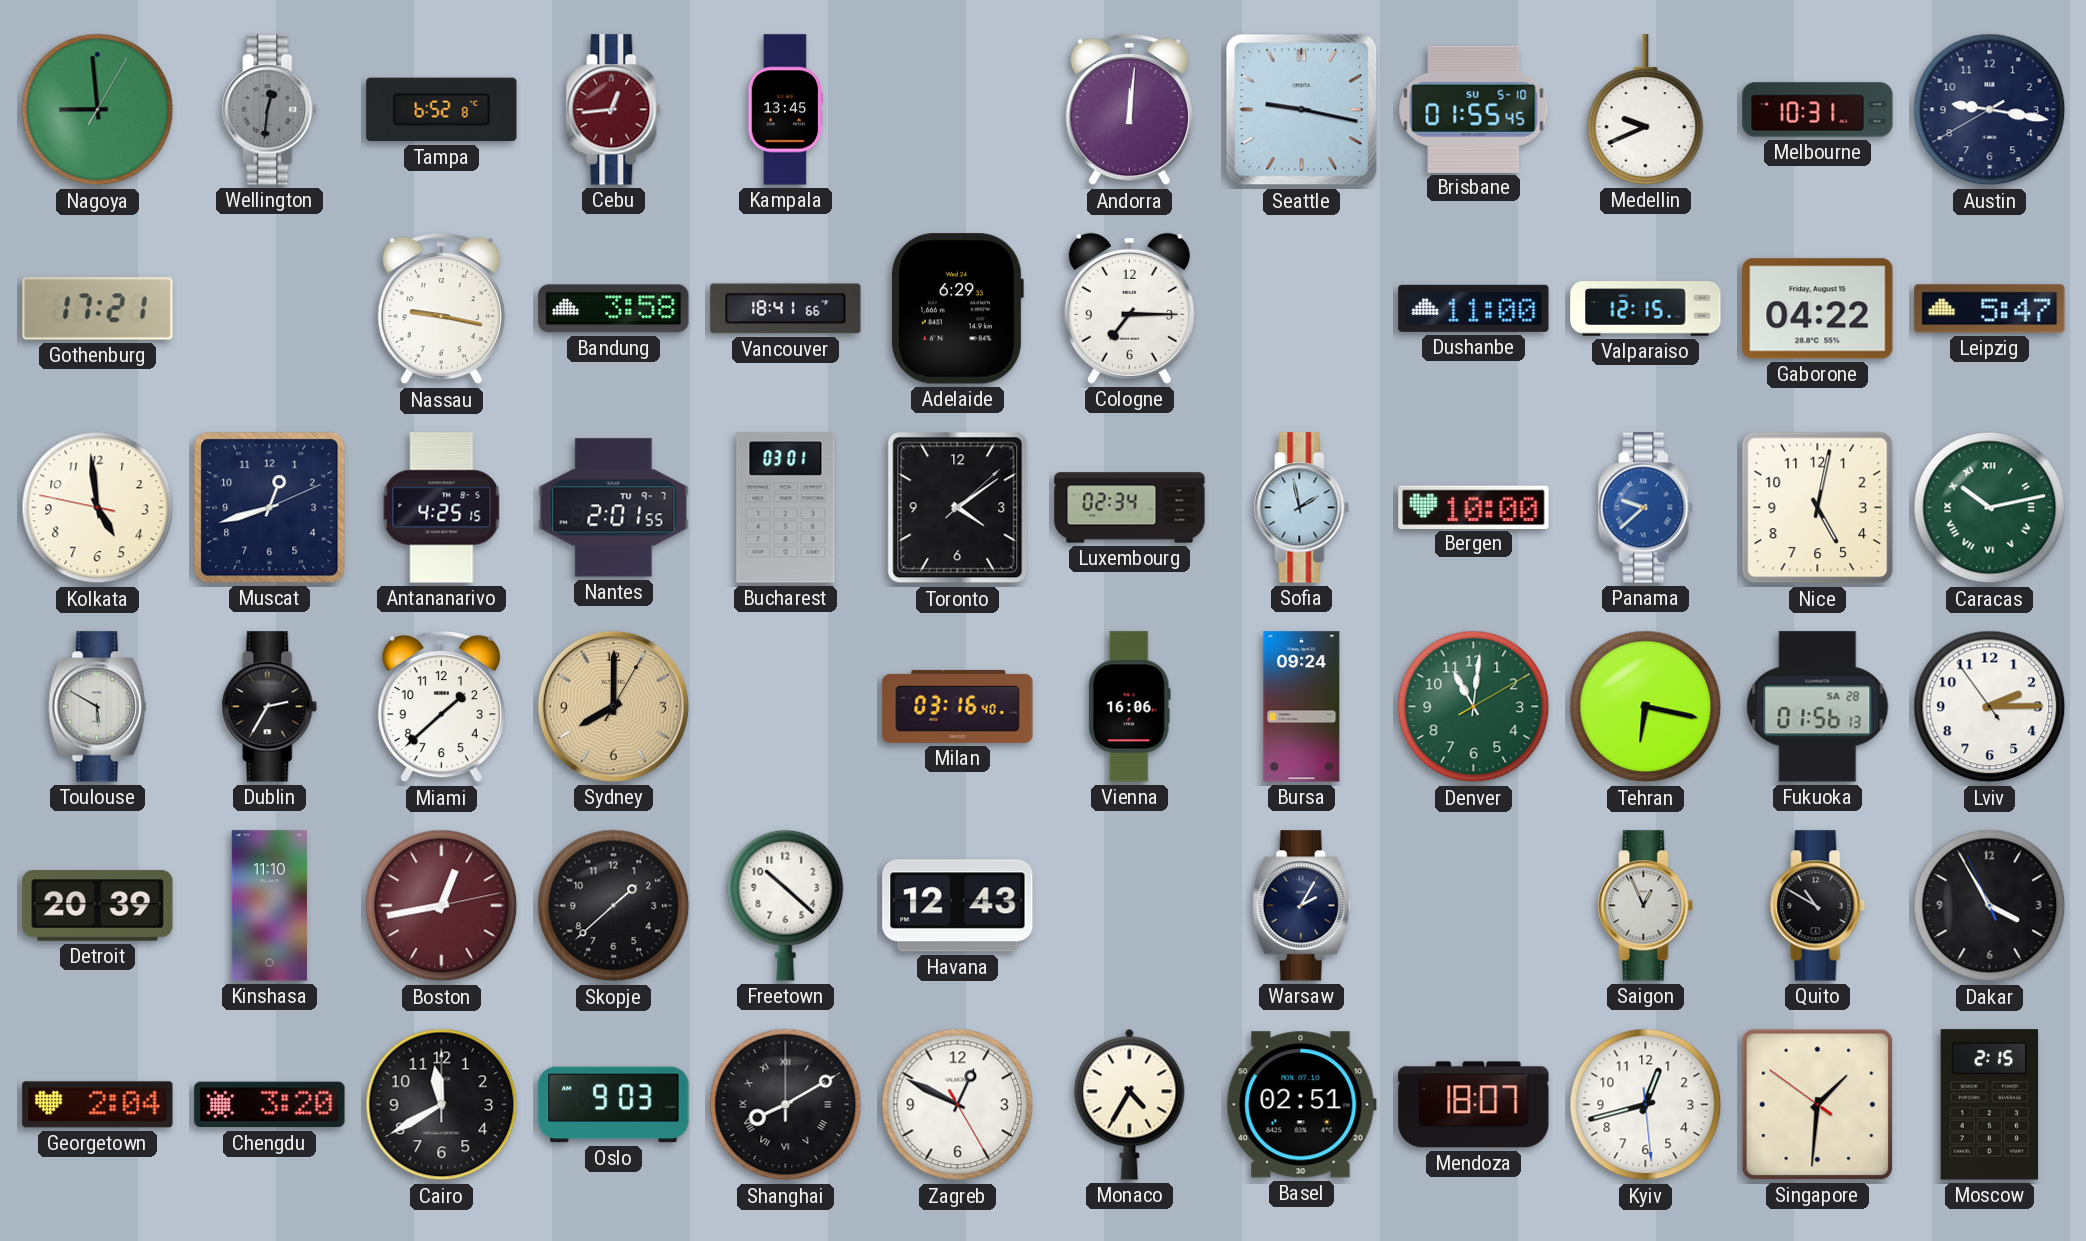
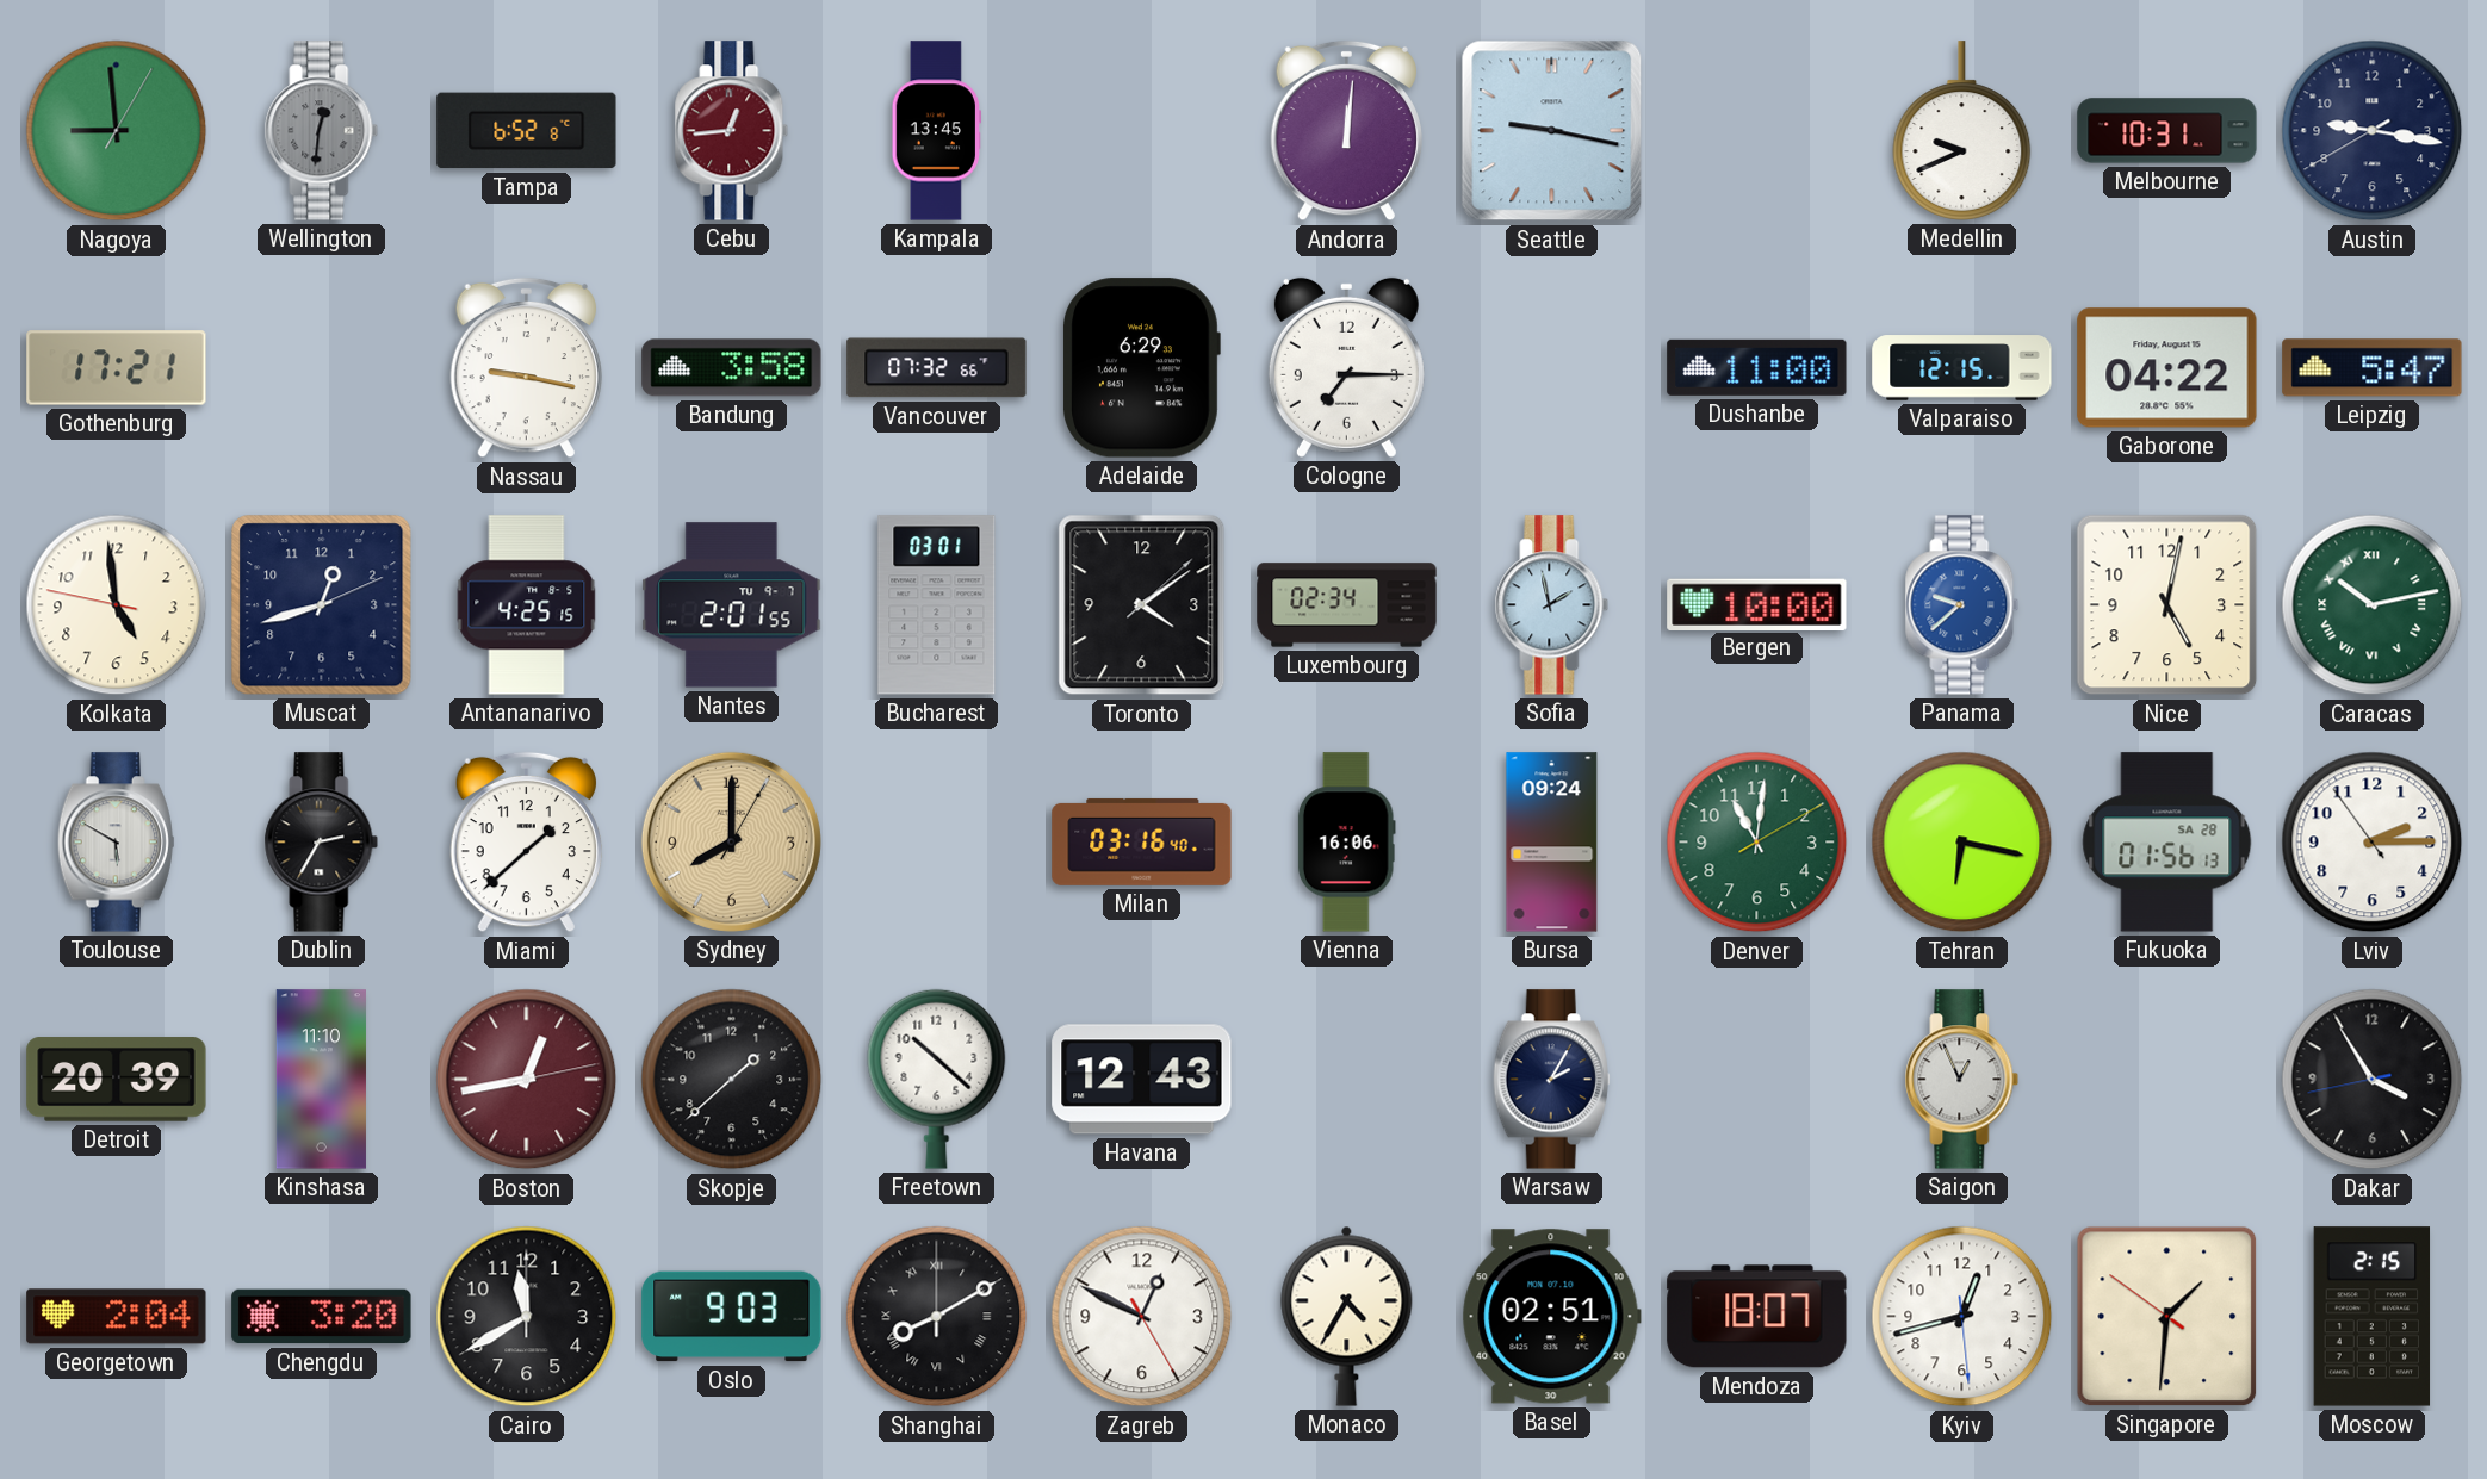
Brisbane: 01:55 -> none
Vancouver: 18:41 -> 07:32
Quito: 10:50 -> none
Dakar: 3:54:56 -> 3:54:43
